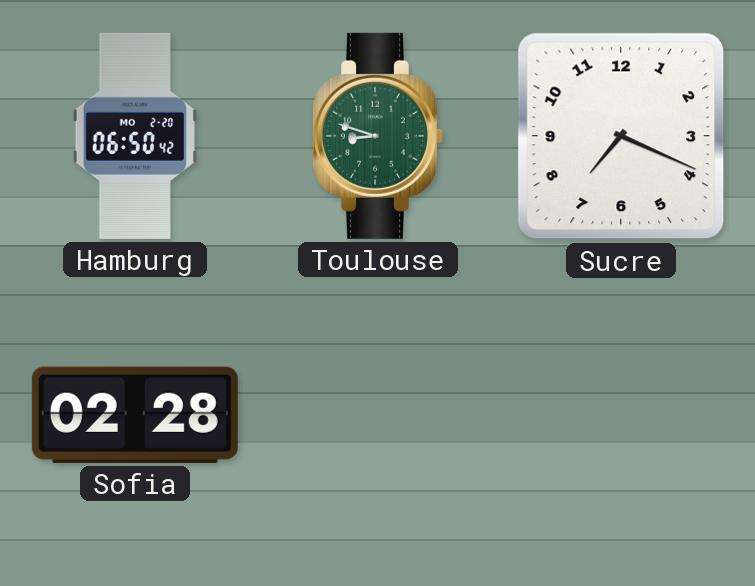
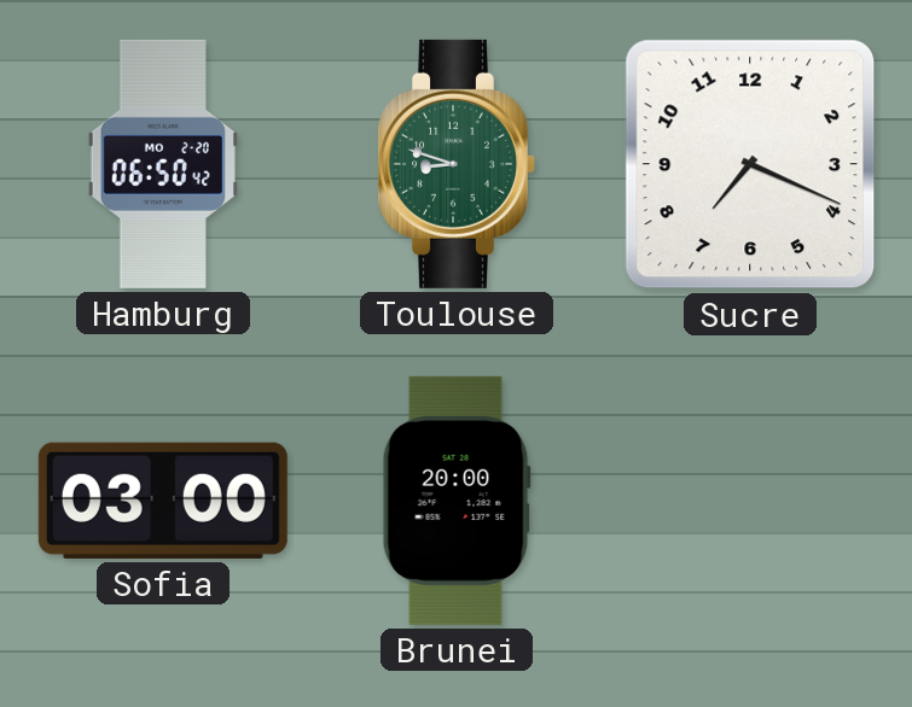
Sofia: 02:28 -> 03:00
Brunei: none -> 20:00
